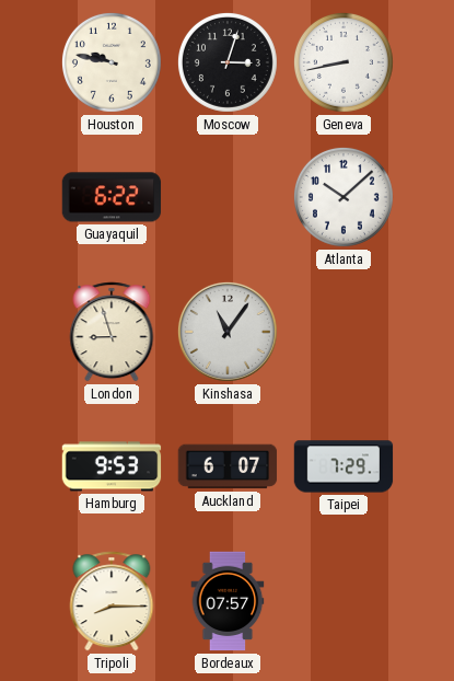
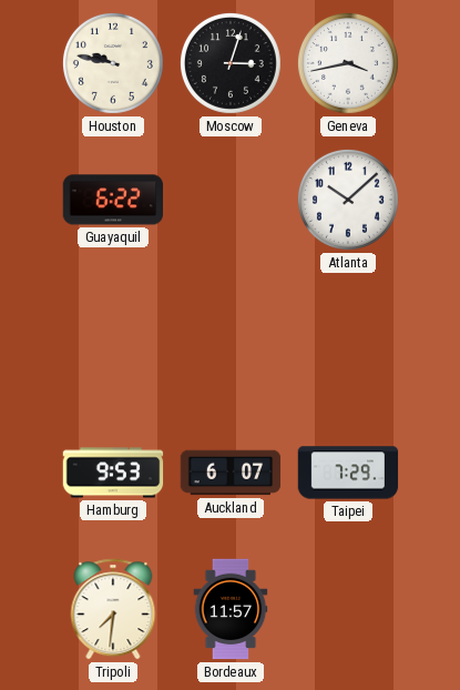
Geneva: 8:43 -> 3:43
London: 8:57 -> none
Kinshasa: 11:06 -> none
Tripoli: 8:15 -> 7:31
Bordeaux: 07:57 -> 11:57
